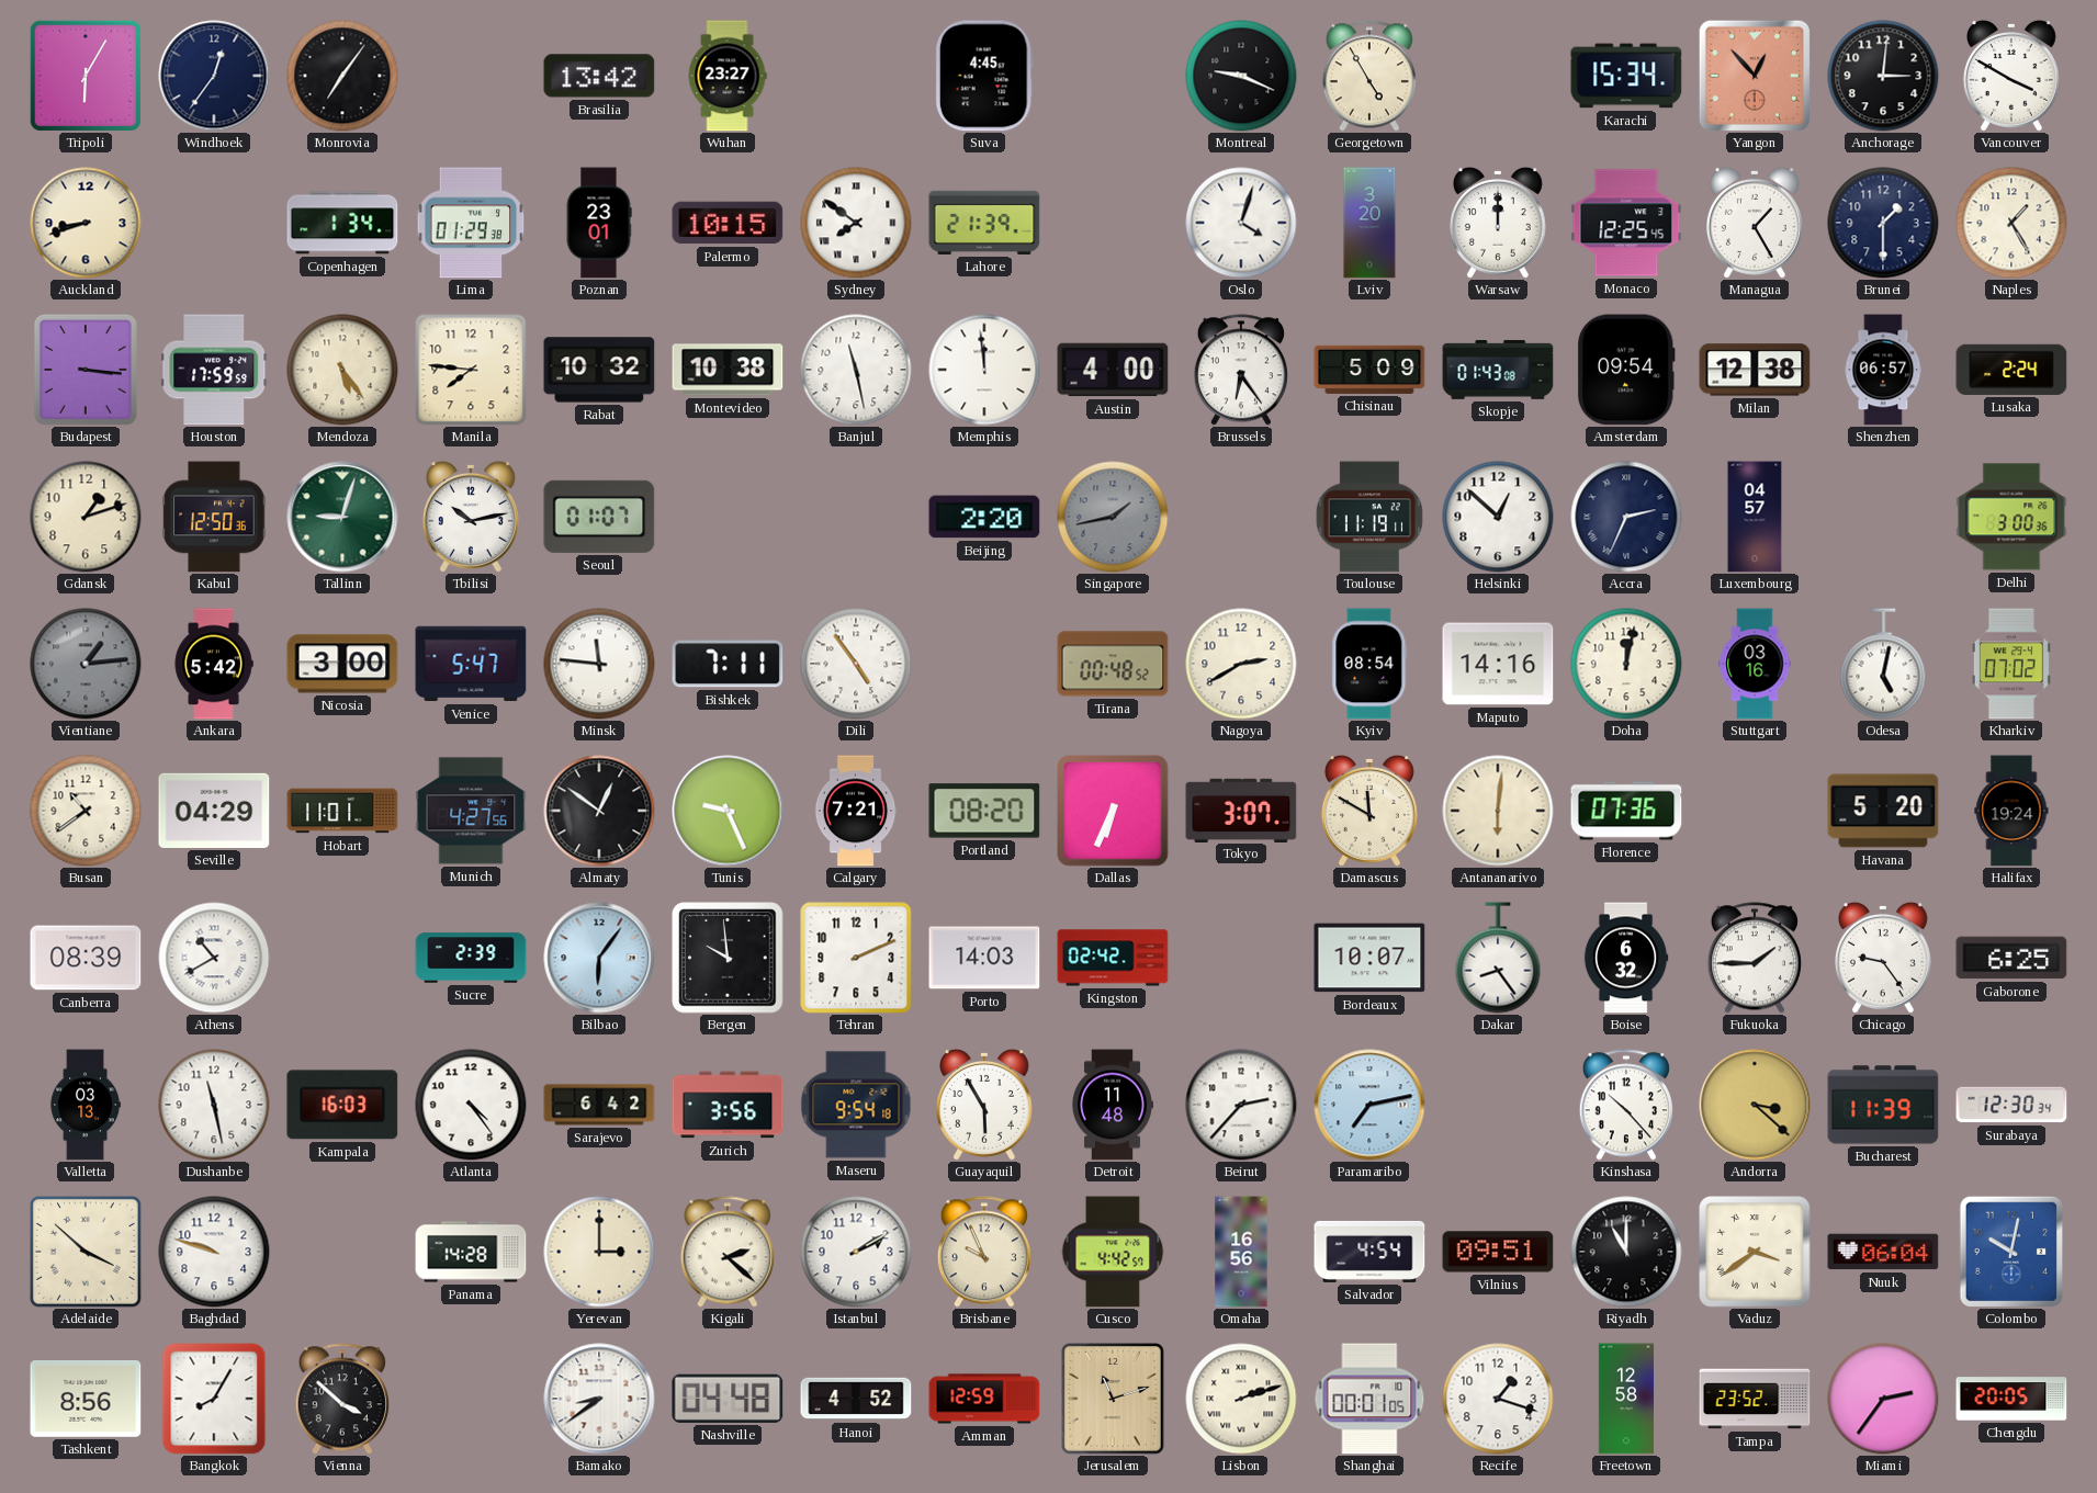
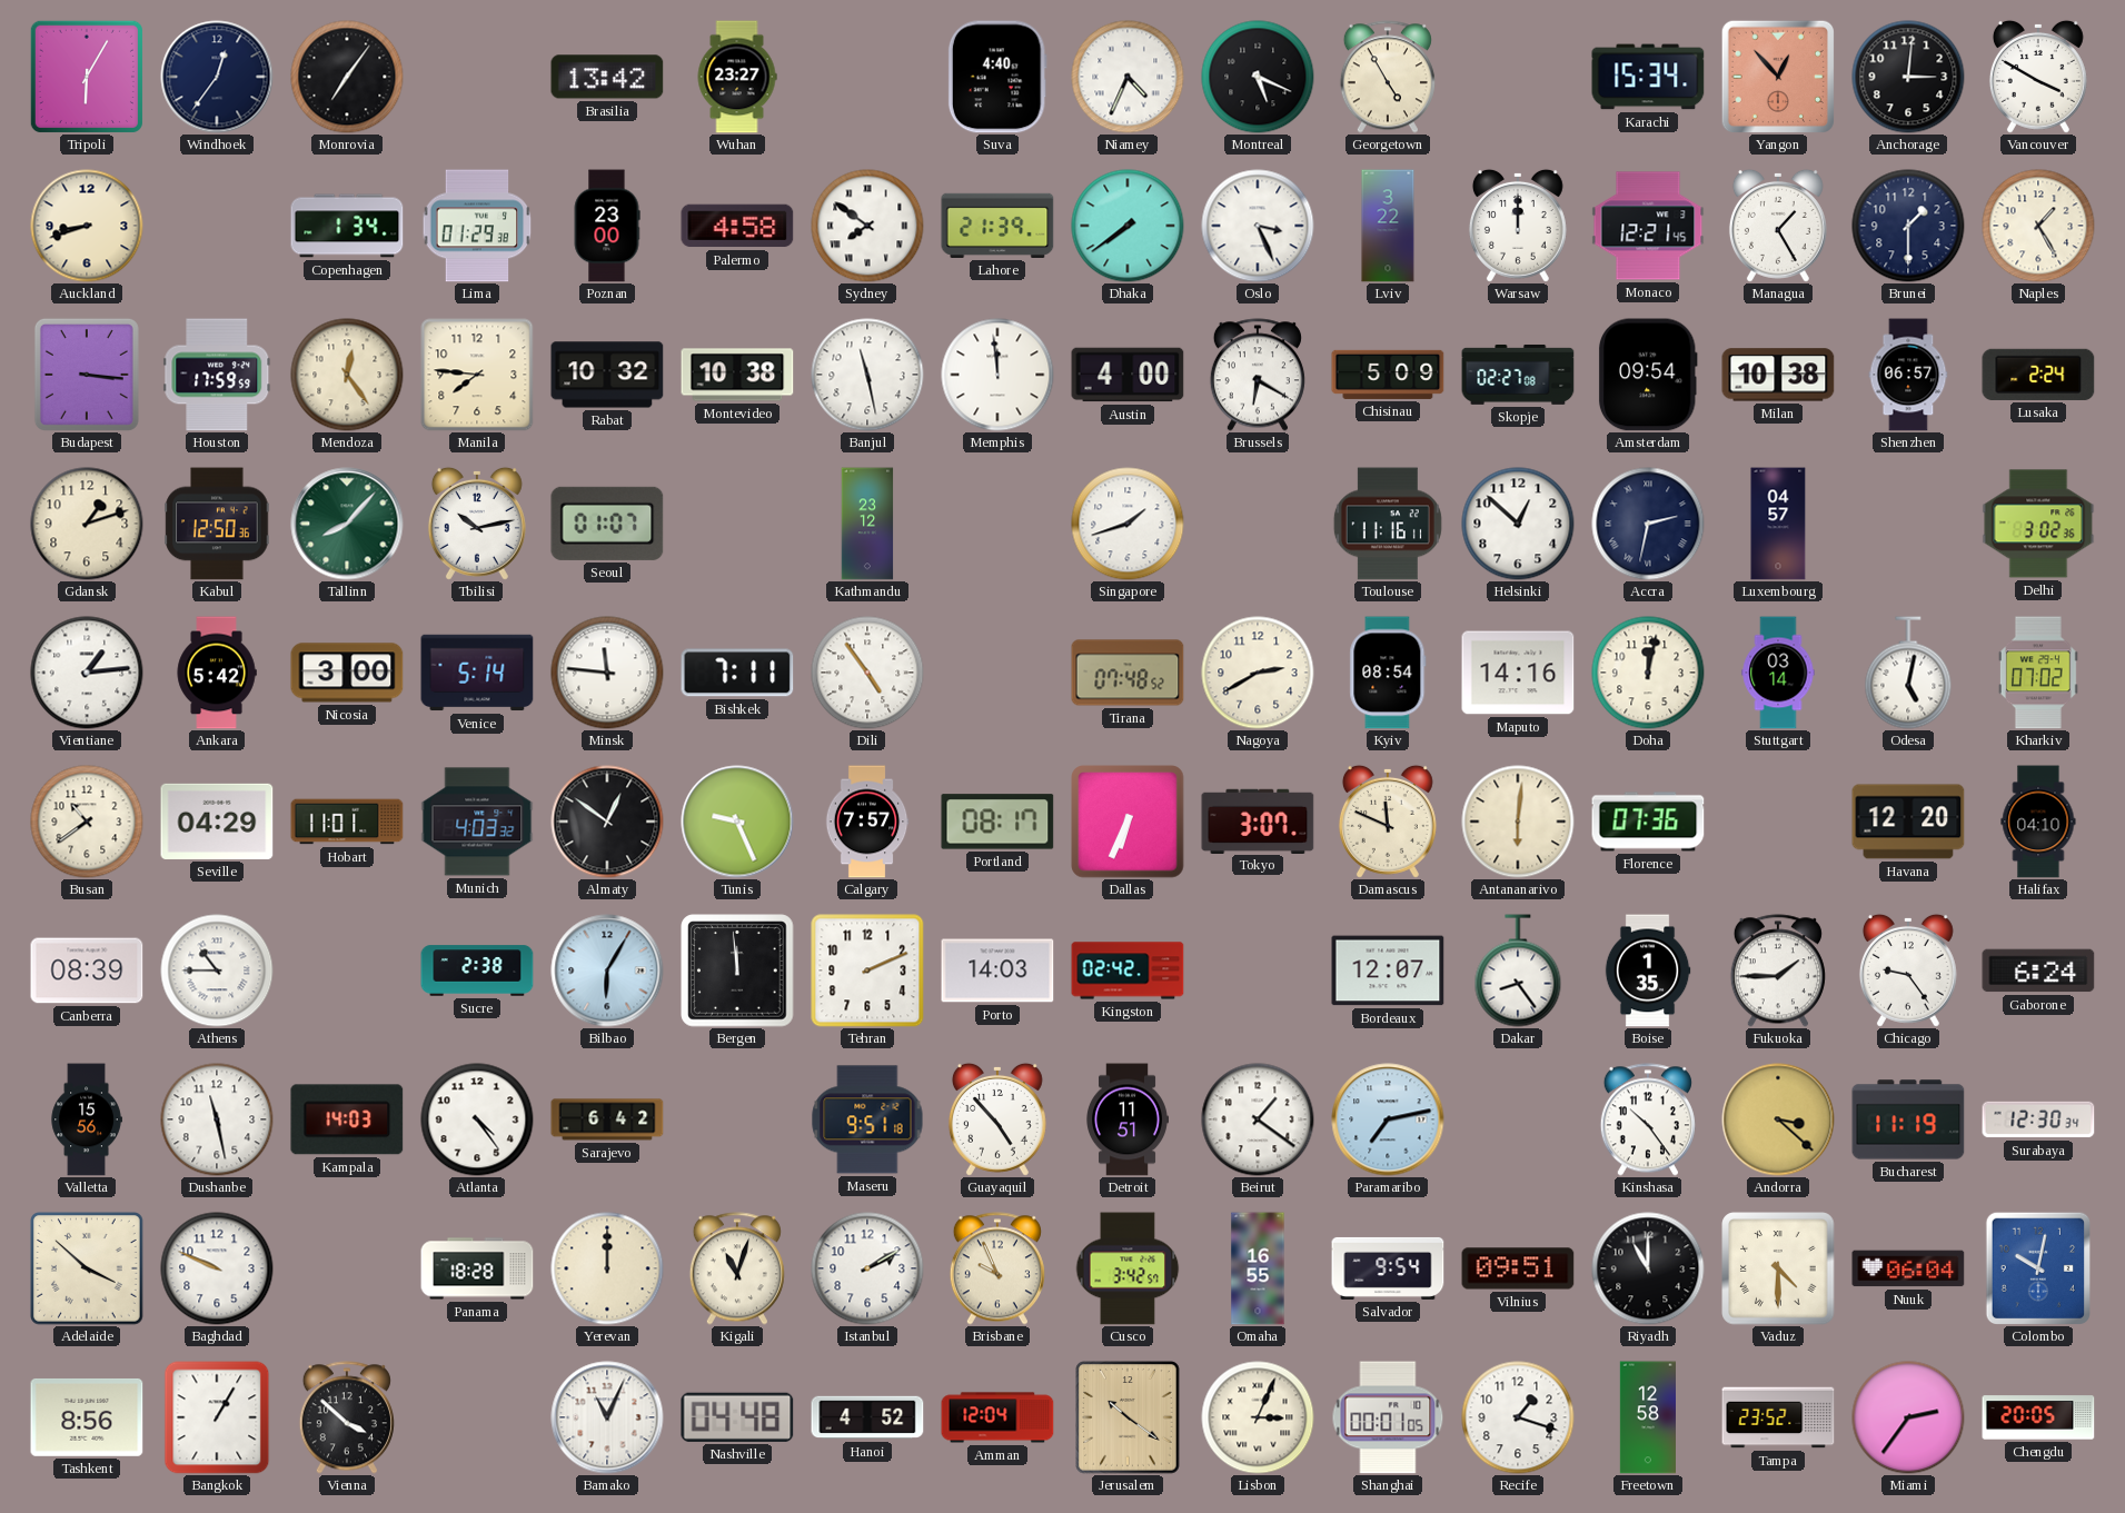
Suva: 4:45 -> 4:40
Niamey: none -> 4:34
Montreal: 9:19 -> 5:19
Poznan: 23:01 -> 23:00
Palermo: 10:15 -> 4:58
Dhaka: none -> 7:39
Oslo: 4:03 -> 3:26
Lviv: 3:20 -> 3:22
Monaco: 12:25 -> 12:21
Mendoza: 5:24 -> 12:24
Brussels: 6:24 -> 6:20
Skopje: 01:43 -> 02:27
Milan: 12:38 -> 10:38
Tallinn: 9:03 -> 8:07
Kathmandu: none -> 23:12
Beijing: 2:20 -> none
Singapore: 1:43 -> 1:42
Singapore dial: grey -> white
Toulouse: 11:19 -> 11:16
Accra: 2:34 -> 2:32
Delhi: 3:00 -> 3:02
Vientiane dial: grey -> white
Venice: 5:47 -> 5:14
Tirana: 00:48 -> 07:48
Stuttgart: 03:16 -> 03:14
Munich: 4:27 -> 4:03
Calgary: 7:21 -> 7:57
Portland: 08:20 -> 08:17
Damascus: 11:50 -> 11:49
Havana: 5:20 -> 12:20
Halifax: 19:24 -> 04:10
Athens: 10:40 -> 10:45
Sucre: 2:39 -> 2:38
Bilbao: 6:06 -> 6:05
Bergen: 9:59 -> 11:59
Bordeaux: 10:07 -> 12:07
Boise: 6:32 -> 1:35
Gaborone: 6:25 -> 6:24
Valletta: 03:13 -> 15:56
Kampala: 16:03 -> 14:03
Zurich: 3:56 -> none
Maseru: 9:54 -> 9:51
Guayaquil: 5:55 -> 4:53
Detroit: 11:48 -> 11:51
Beirut: 2:37 -> 1:21
Kinshasa: 10:23 -> 10:24
Bucharest: 11:39 -> 11:19
Baghdad: 9:48 -> 9:49
Panama: 14:28 -> 18:28
Yerevan: 3:00 -> 12:00
Kigali: 2:22 -> 11:03
Cusco: 4:42 -> 3:42
Omaha: 16:56 -> 16:55
Salvador: 4:54 -> 9:54
Vaduz: 3:39 -> 4:30
Bangkok: 8:05 -> 1:05
Bamako: 8:39 -> 11:04
Amman: 12:59 -> 12:04
Jerusalem: 11:12 -> 10:21
Lisbon: 2:12 -> 3:04
